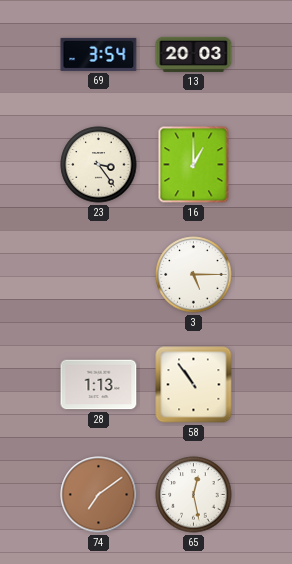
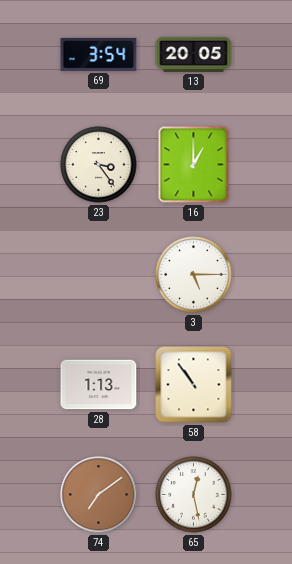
13: 20:03 -> 20:05
